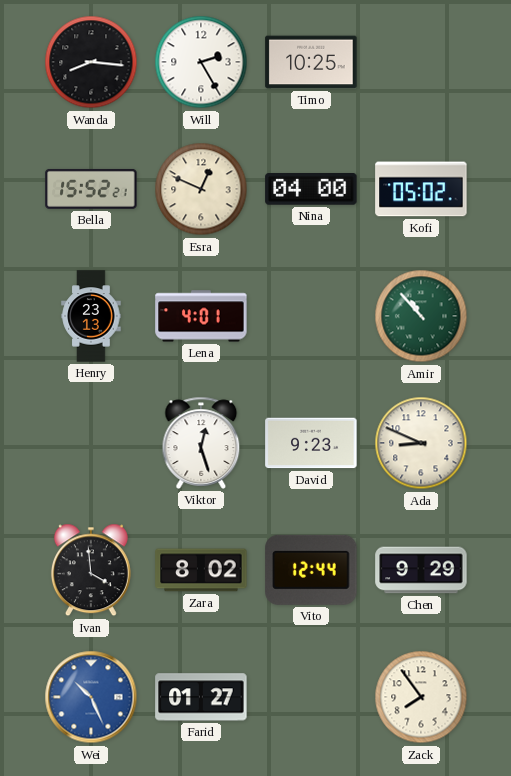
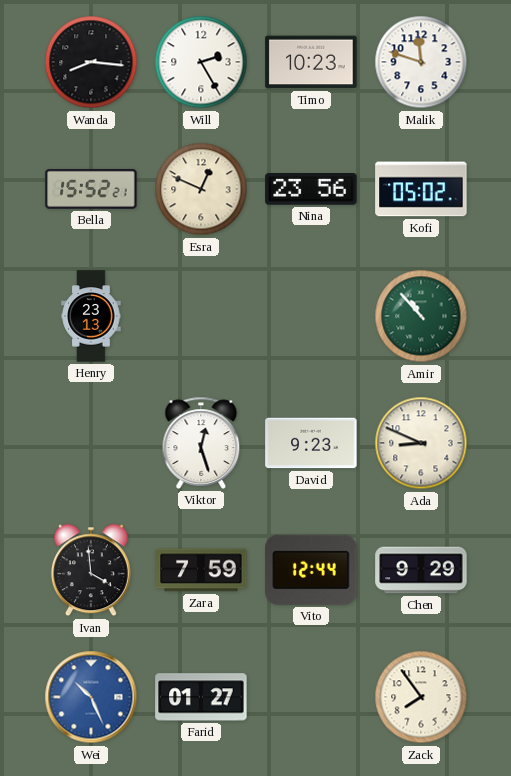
Timo: 10:25 -> 10:23
Malik: none -> 11:48
Nina: 04:00 -> 23:56
Lena: 4:01 -> none
Zara: 8:02 -> 7:59
